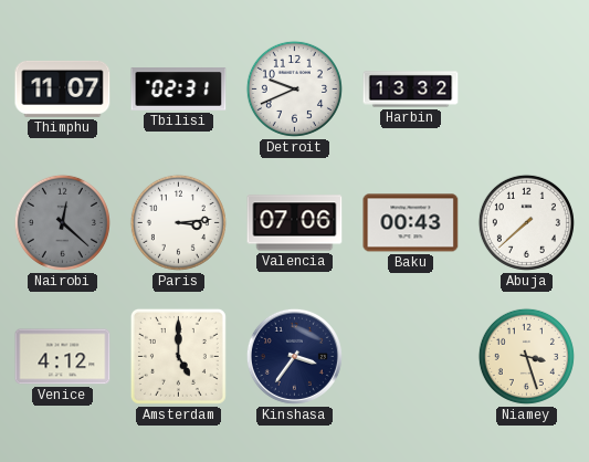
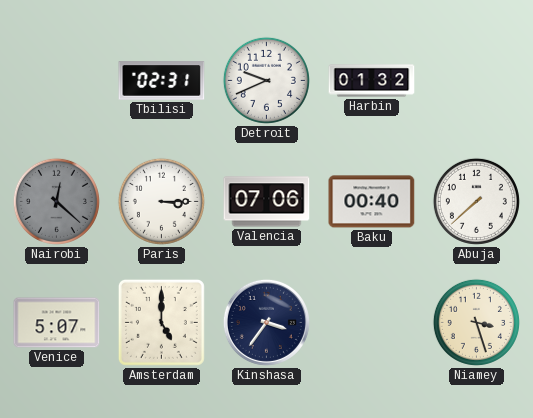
Thimphu: 11:07 -> none
Harbin: 13:32 -> 01:32
Paris: 3:14 -> 3:15
Baku: 00:43 -> 00:40
Venice: 4:12 -> 5:07
